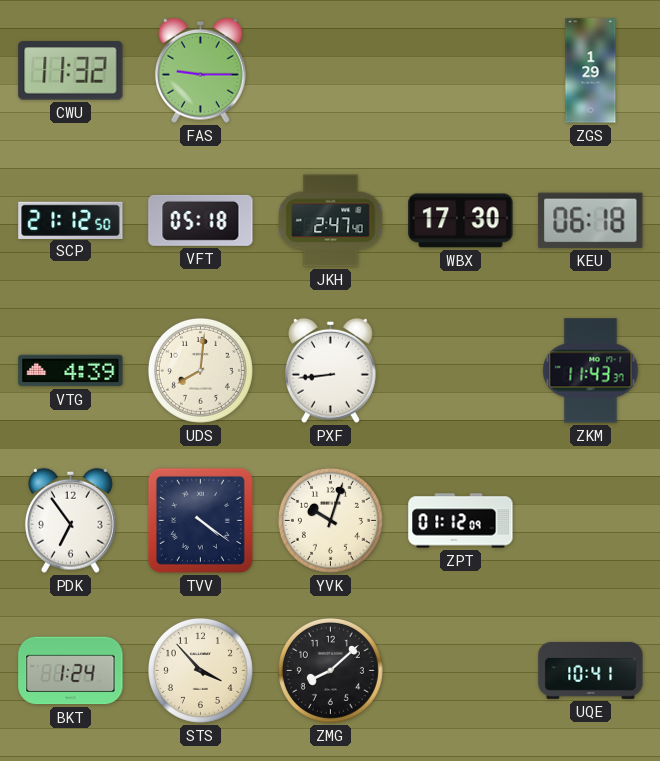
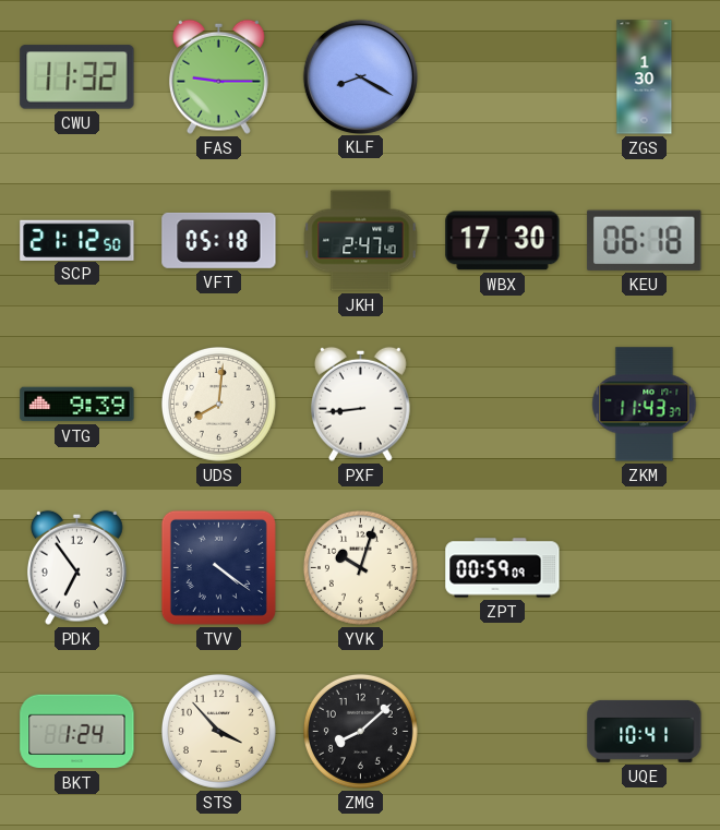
KLF: none -> 8:20
ZGS: 1:29 -> 1:30
VTG: 4:39 -> 9:39
ZPT: 01:12 -> 00:59
